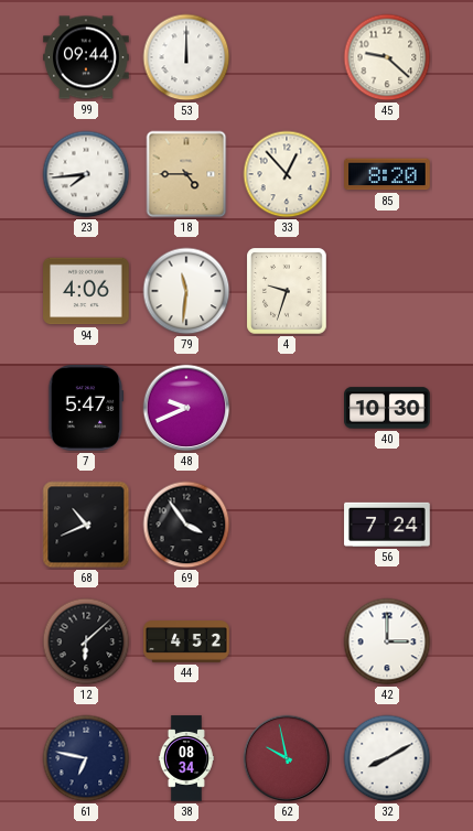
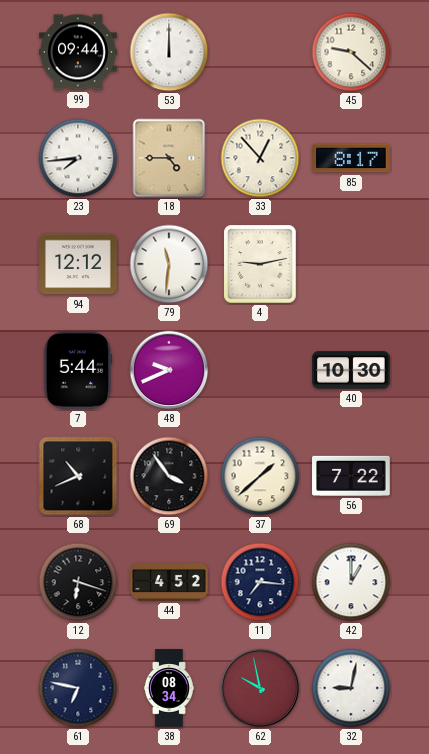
85: 8:20 -> 8:17
94: 4:06 -> 12:12
4: 9:33 -> 9:13
7: 5:47 -> 5:44
37: none -> 1:38
56: 7:24 -> 7:22
12: 6:08 -> 6:18
11: none -> 7:16
42: 3:00 -> 1:00
32: 8:10 -> 9:02
